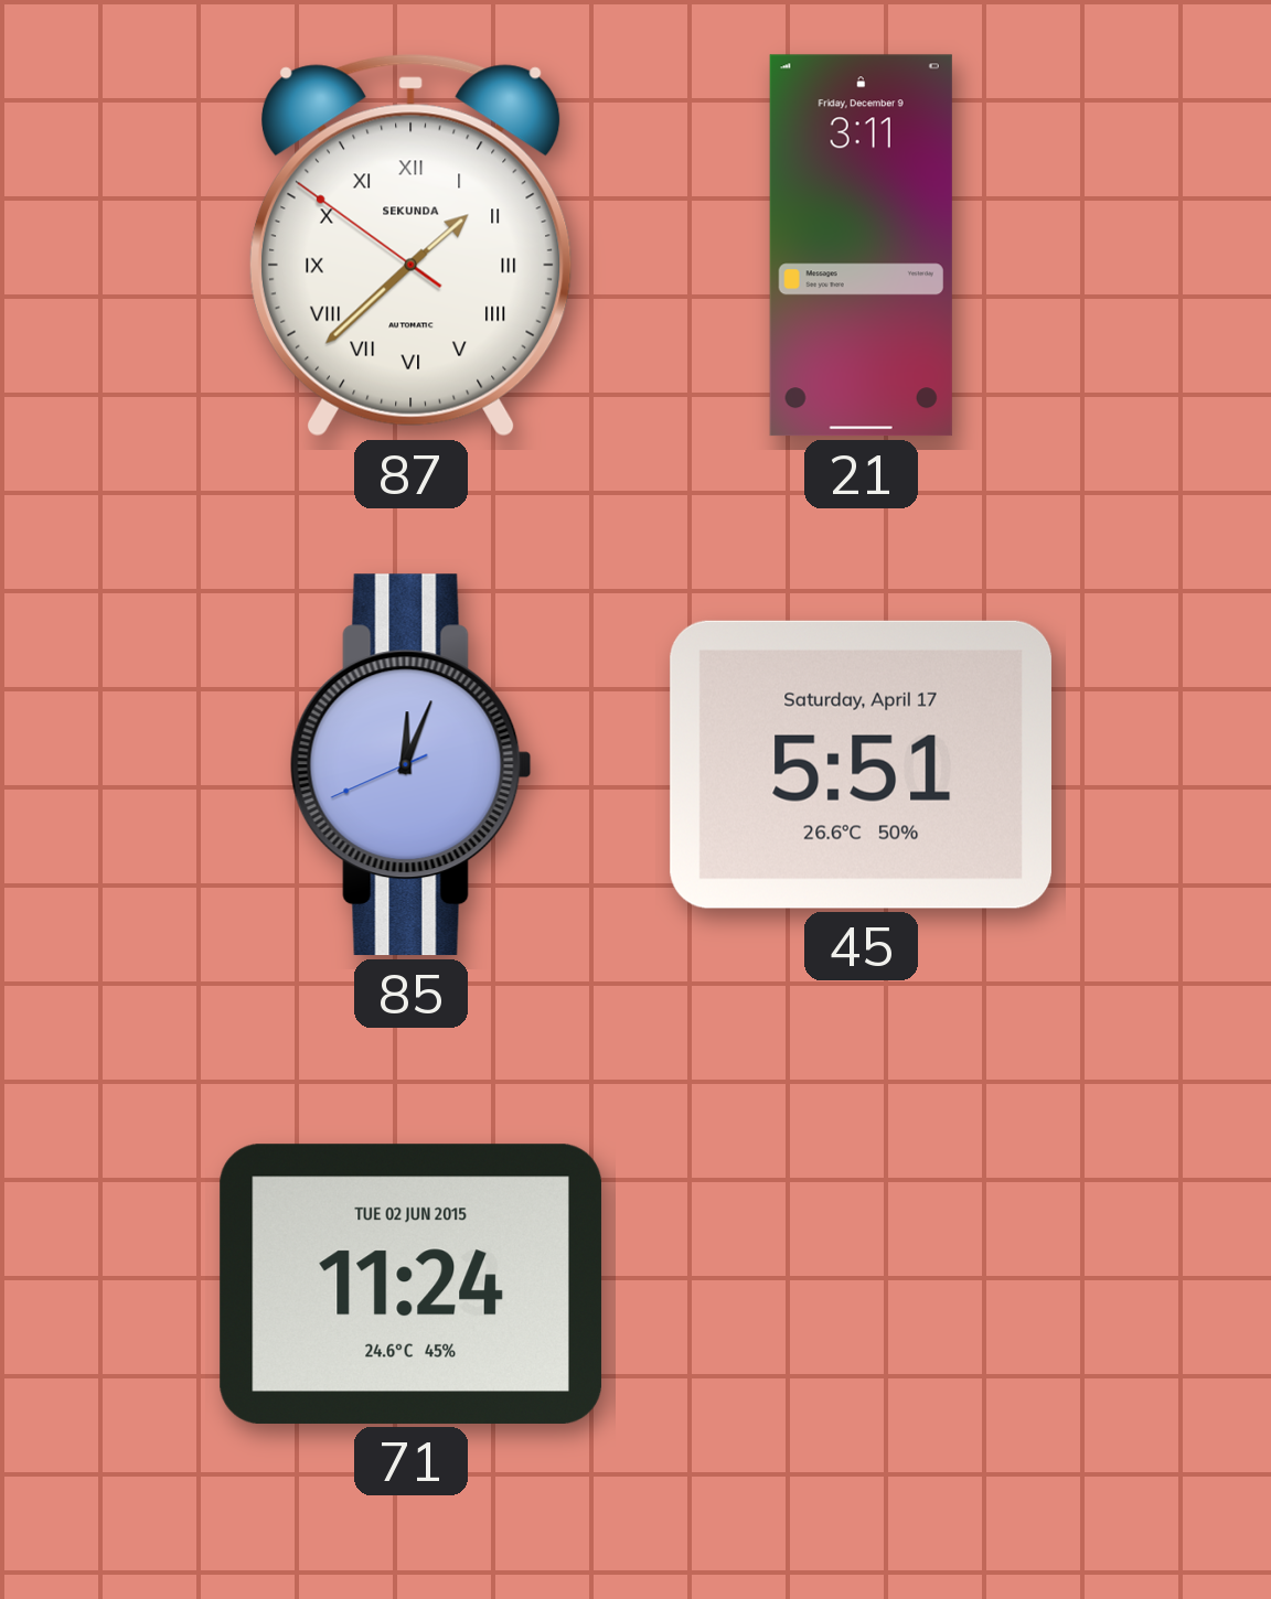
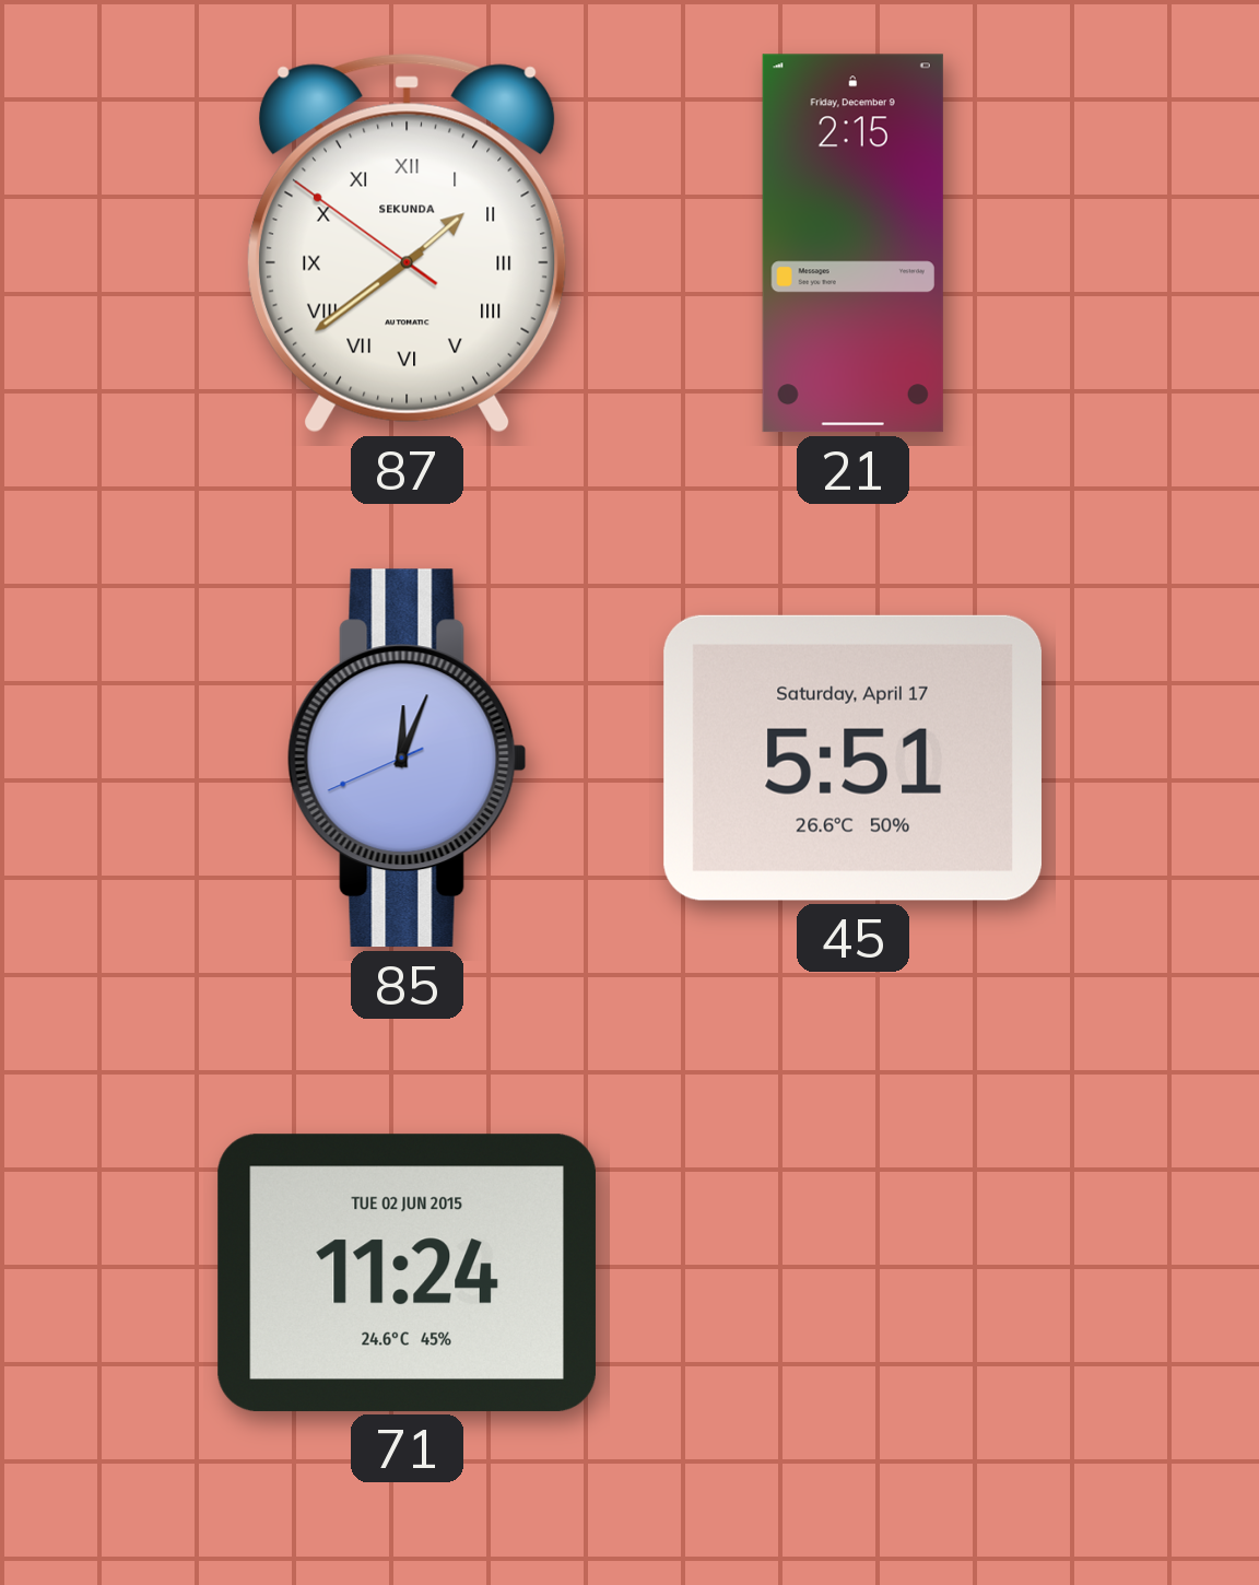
87: 1:37 -> 1:38
21: 3:11 -> 2:15
